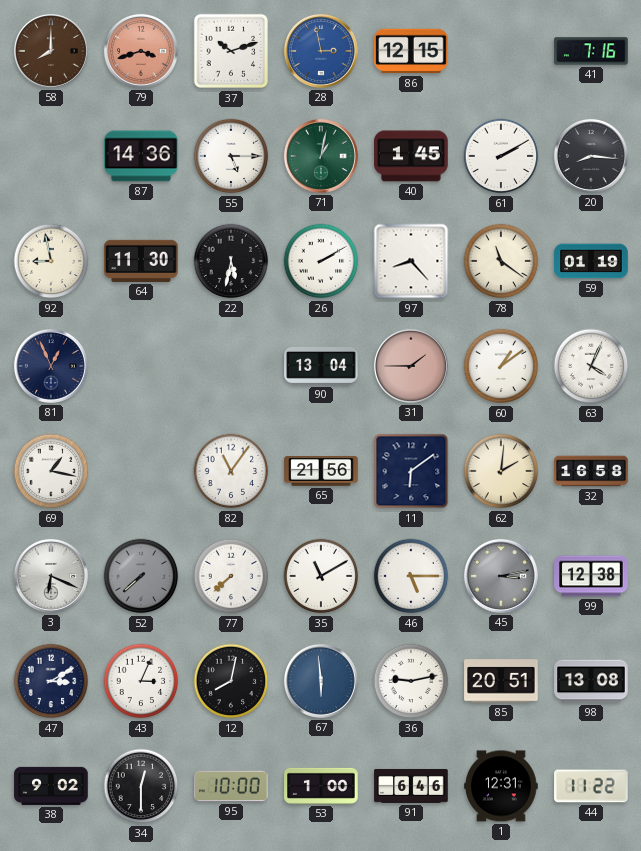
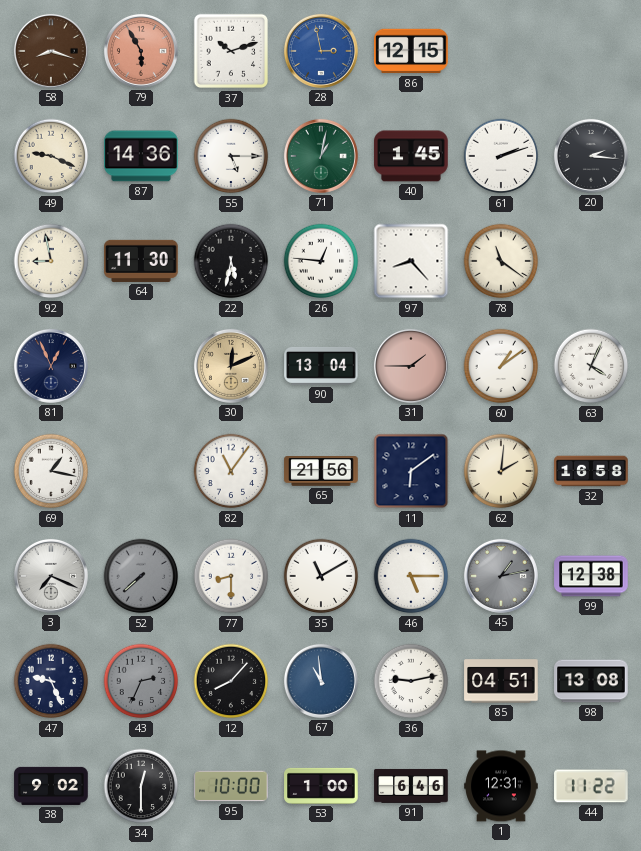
58: 8:00 -> 8:18
79: 3:42 -> 5:55
41: 7:16 -> none
49: none -> 9:19
61: 2:10 -> 2:12
20: 8:16 -> 2:16
26: 2:10 -> 12:46
59: 01:19 -> none
30: none -> 12:11
3: 6:19 -> 7:19
77: 7:38 -> 8:30
45: 3:13 -> 1:13
47: 3:10 -> 9:26
43: 3:04 -> 2:34
43 dial: white -> grey
12: 8:02 -> 8:07
67: 5:59 -> 10:59
85: 20:51 -> 04:51
